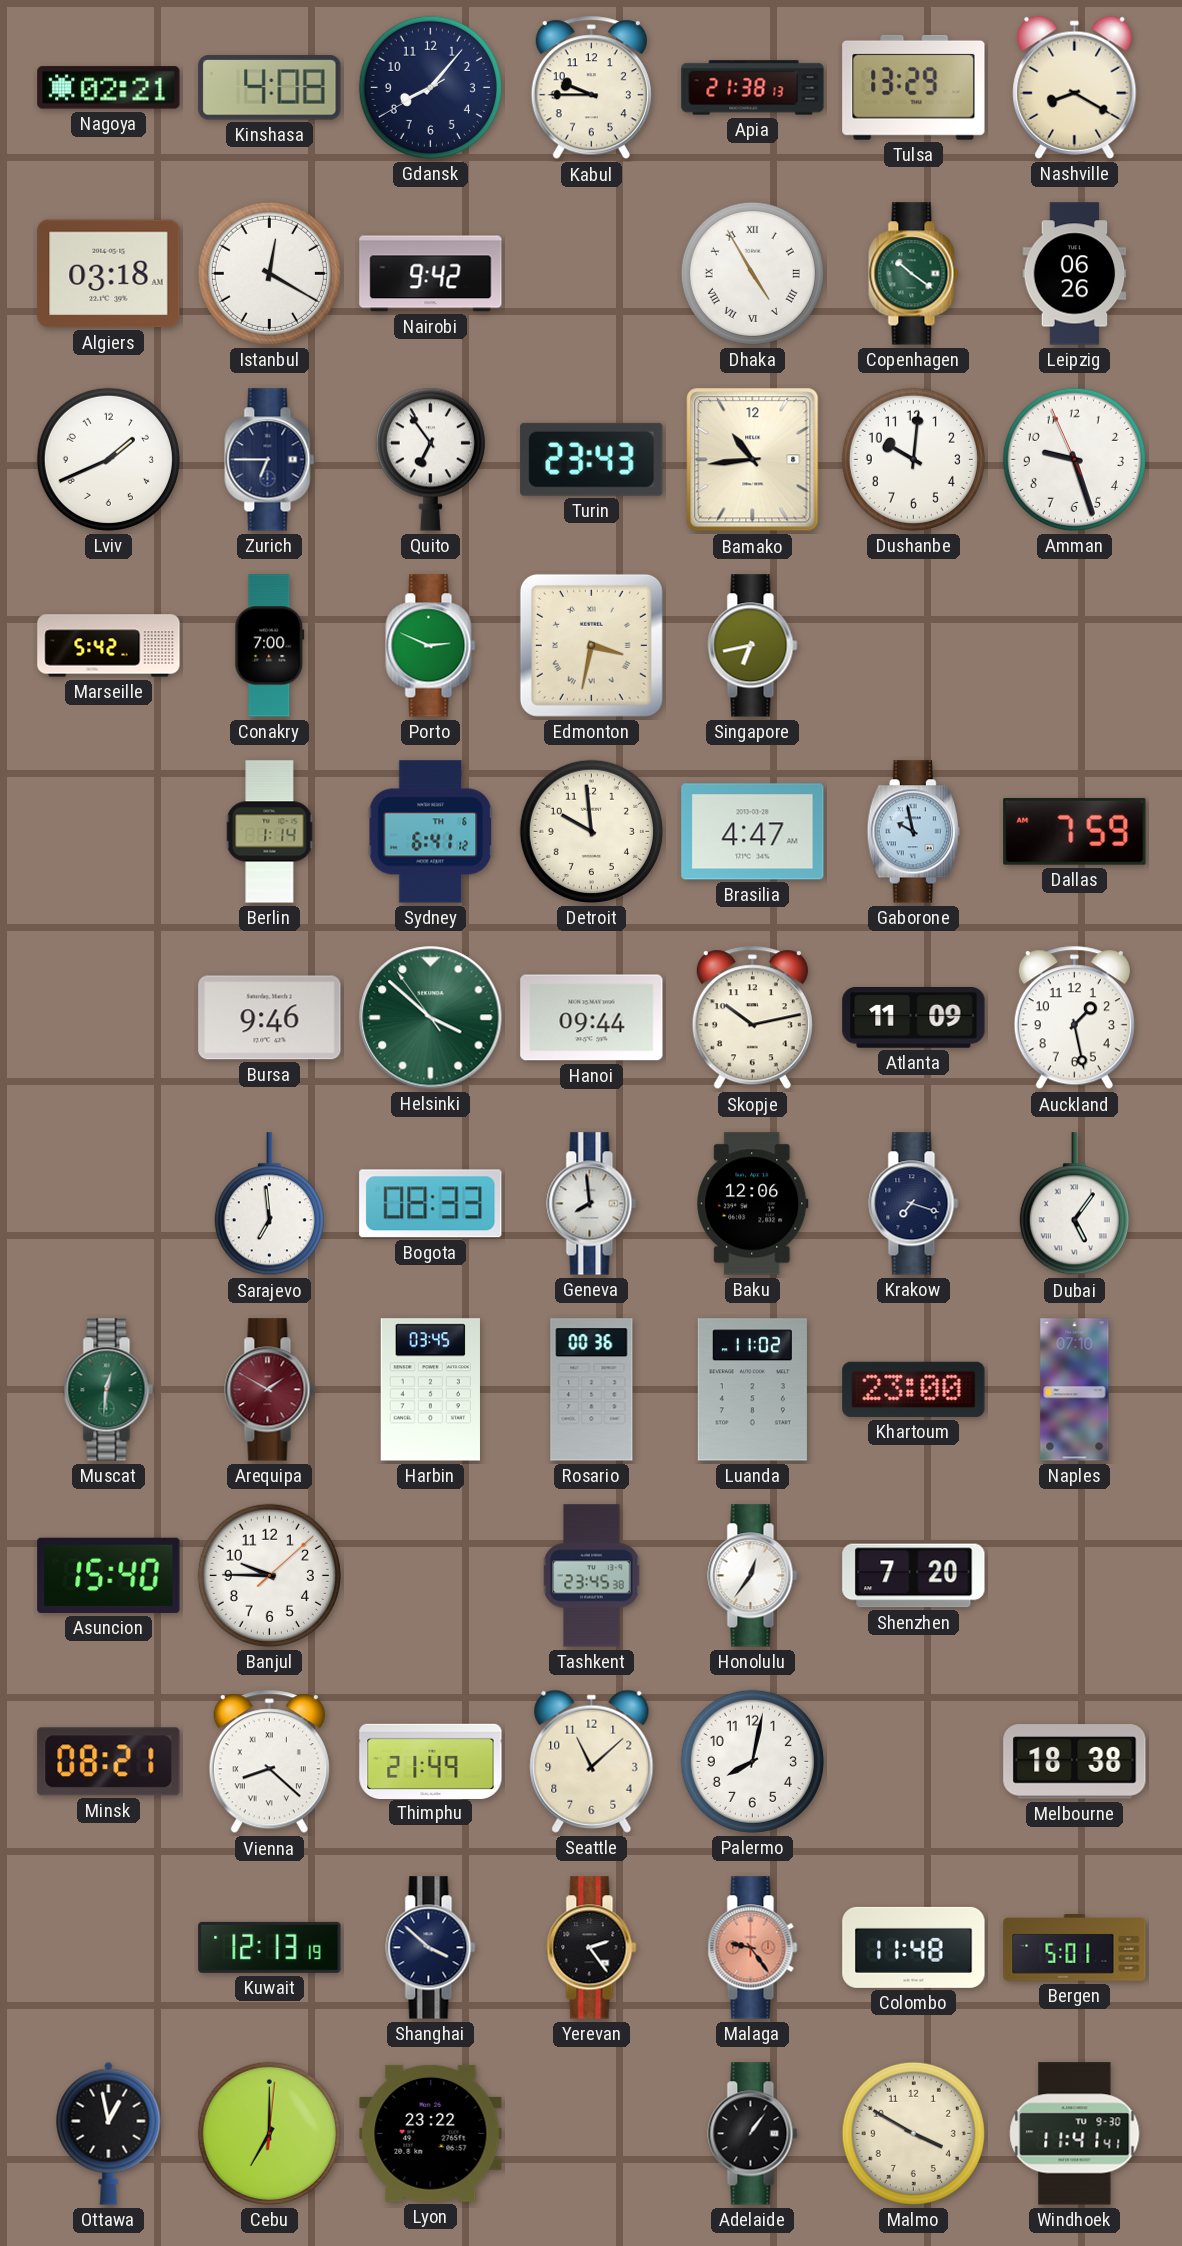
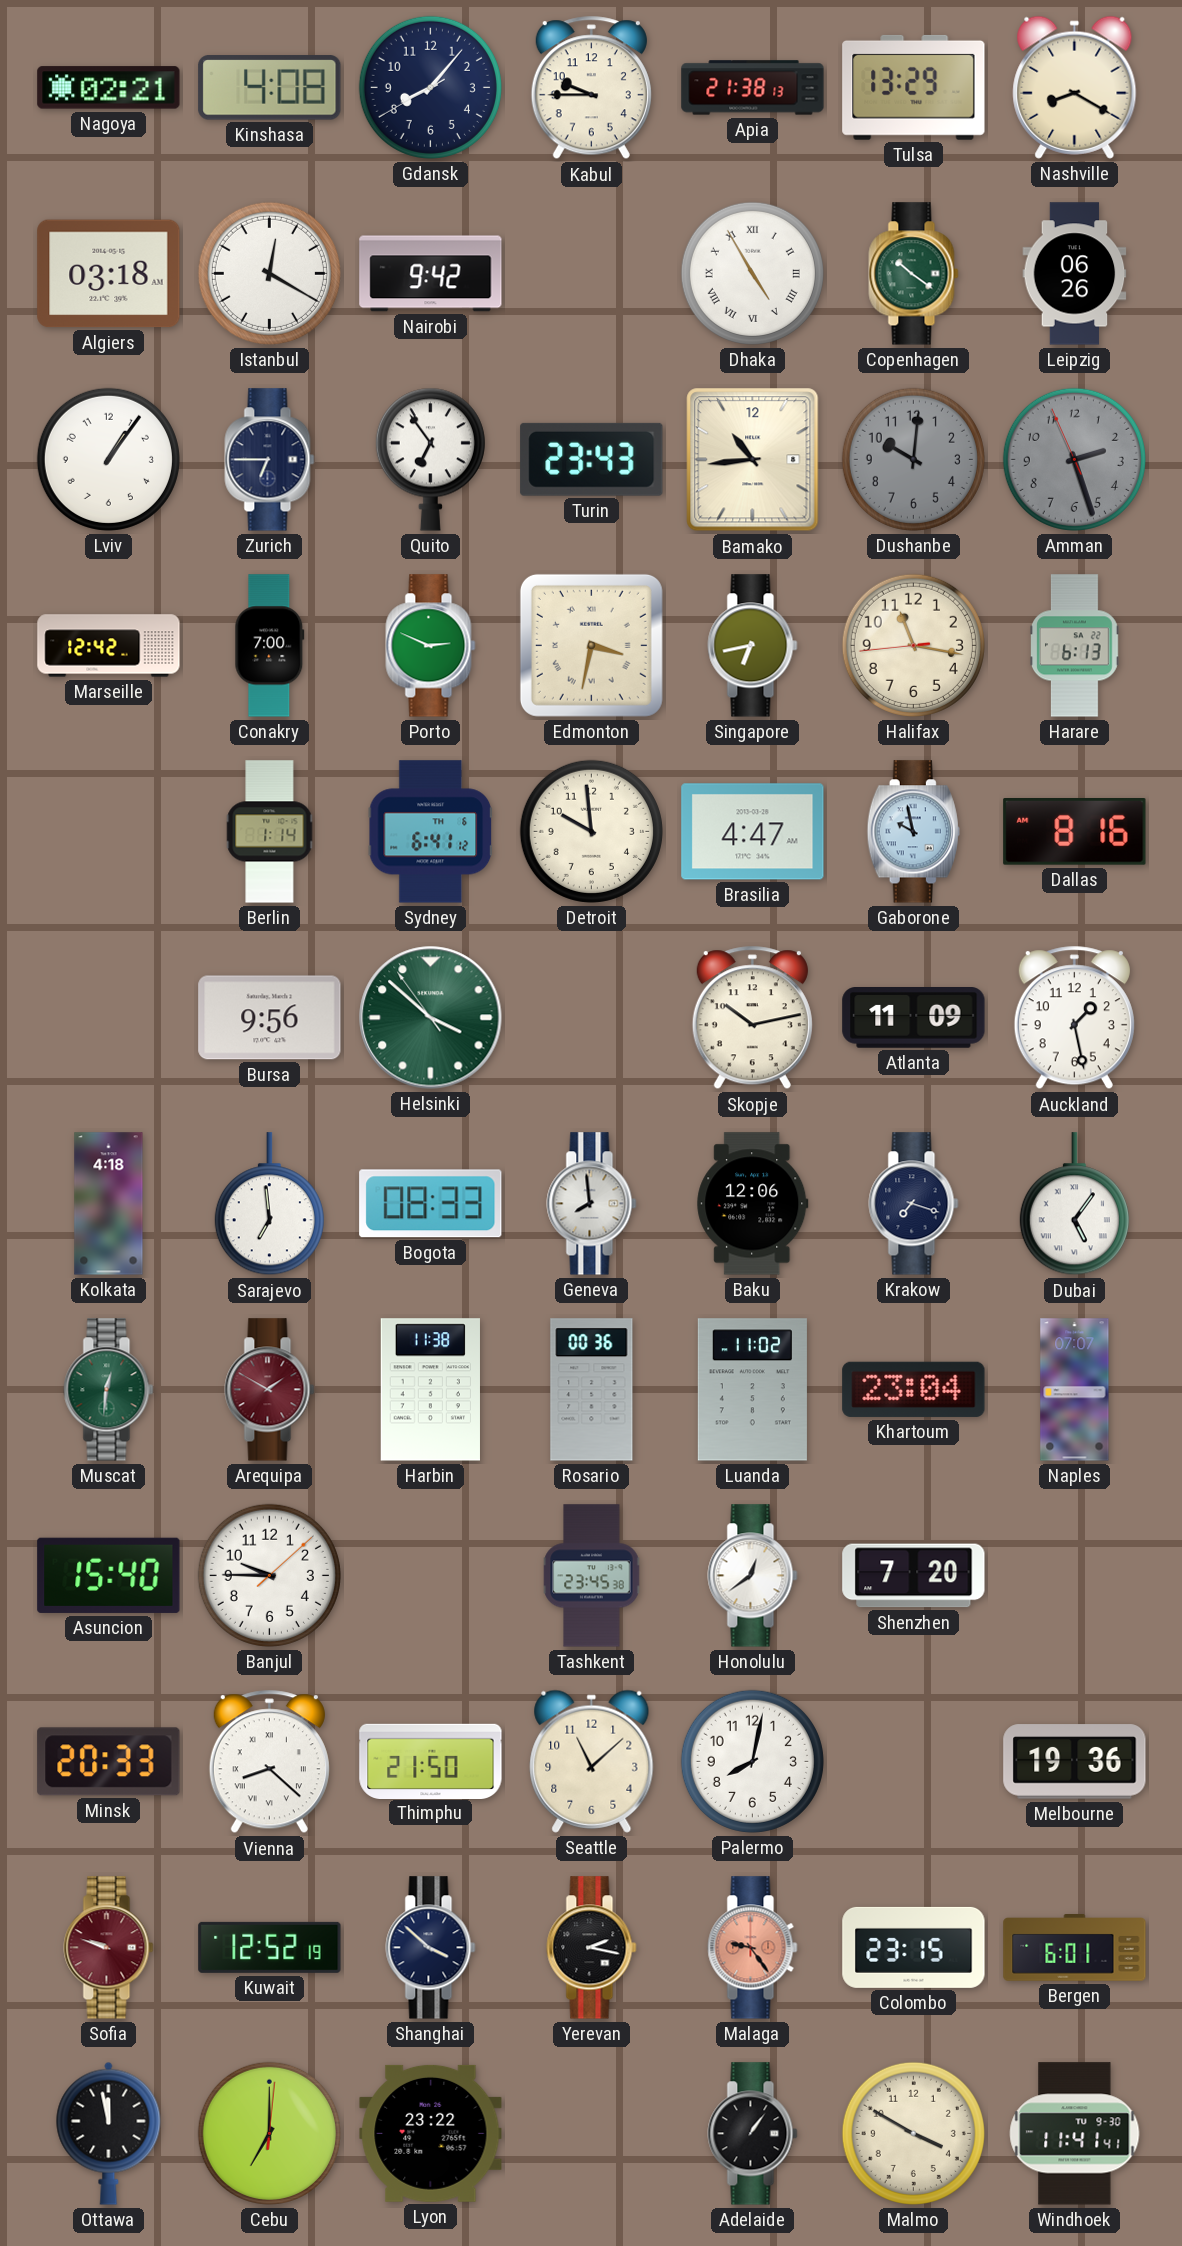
Lviv: 1:41 -> 1:06
Dushanbe dial: white -> grey
Amman: 9:26 -> 2:26
Amman dial: white -> grey
Marseille: 5:42 -> 12:42
Halifax: none -> 11:16
Harare: none -> 6:13
Dallas: 7:59 -> 8:16
Bursa: 9:46 -> 9:56
Hanoi: 09:44 -> none
Kolkata: none -> 4:18
Harbin: 03:45 -> 11:38
Khartoum: 23:00 -> 23:04
Naples: 07:10 -> 07:07
Honolulu: 12:36 -> 12:39
Minsk: 08:21 -> 20:33
Thimphu: 21:49 -> 21:50
Melbourne: 18:38 -> 19:36
Sofia: none -> 9:48
Kuwait: 12:13 -> 12:52
Yerevan: 2:24 -> 2:17
Colombo: 11:48 -> 23:15
Bergen: 5:01 -> 6:01
Ottawa: 12:58 -> 11:58
